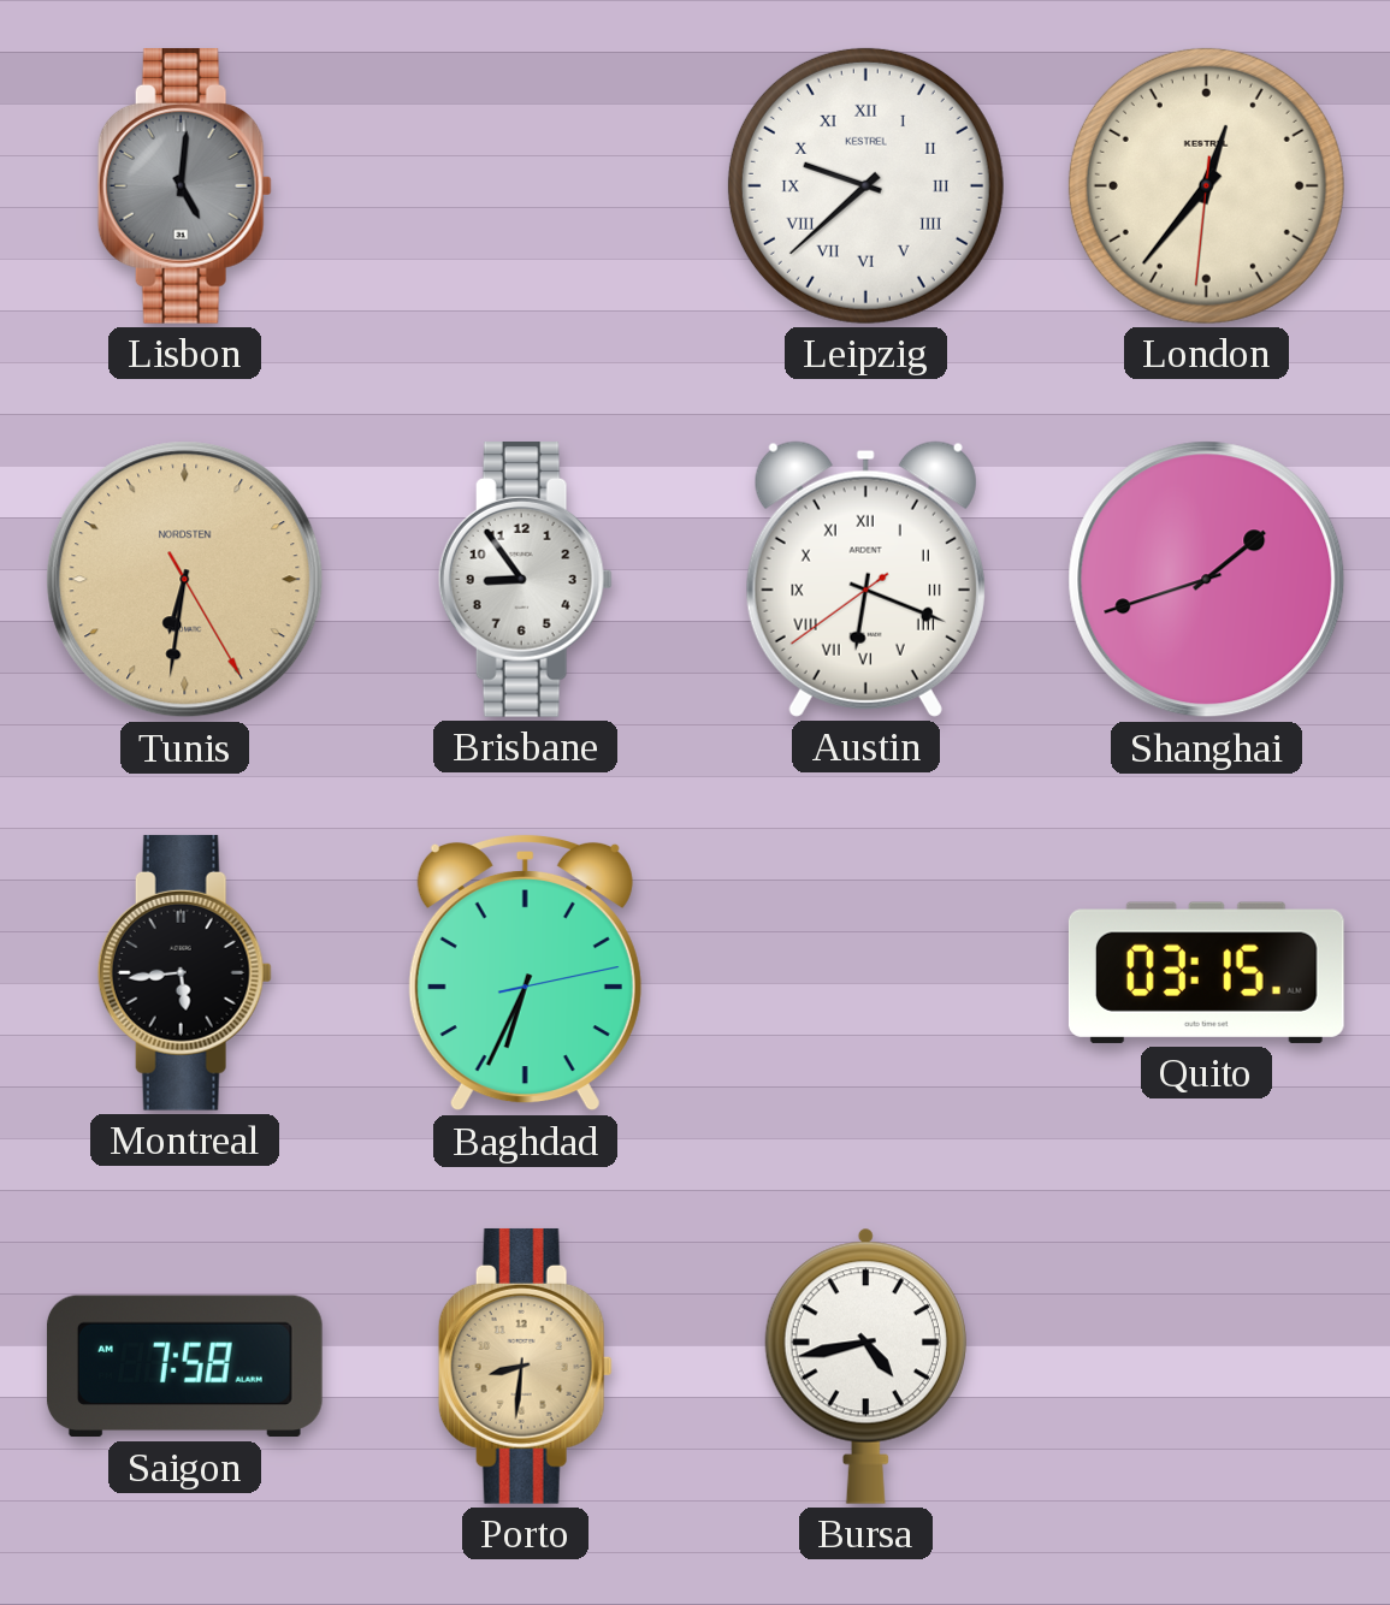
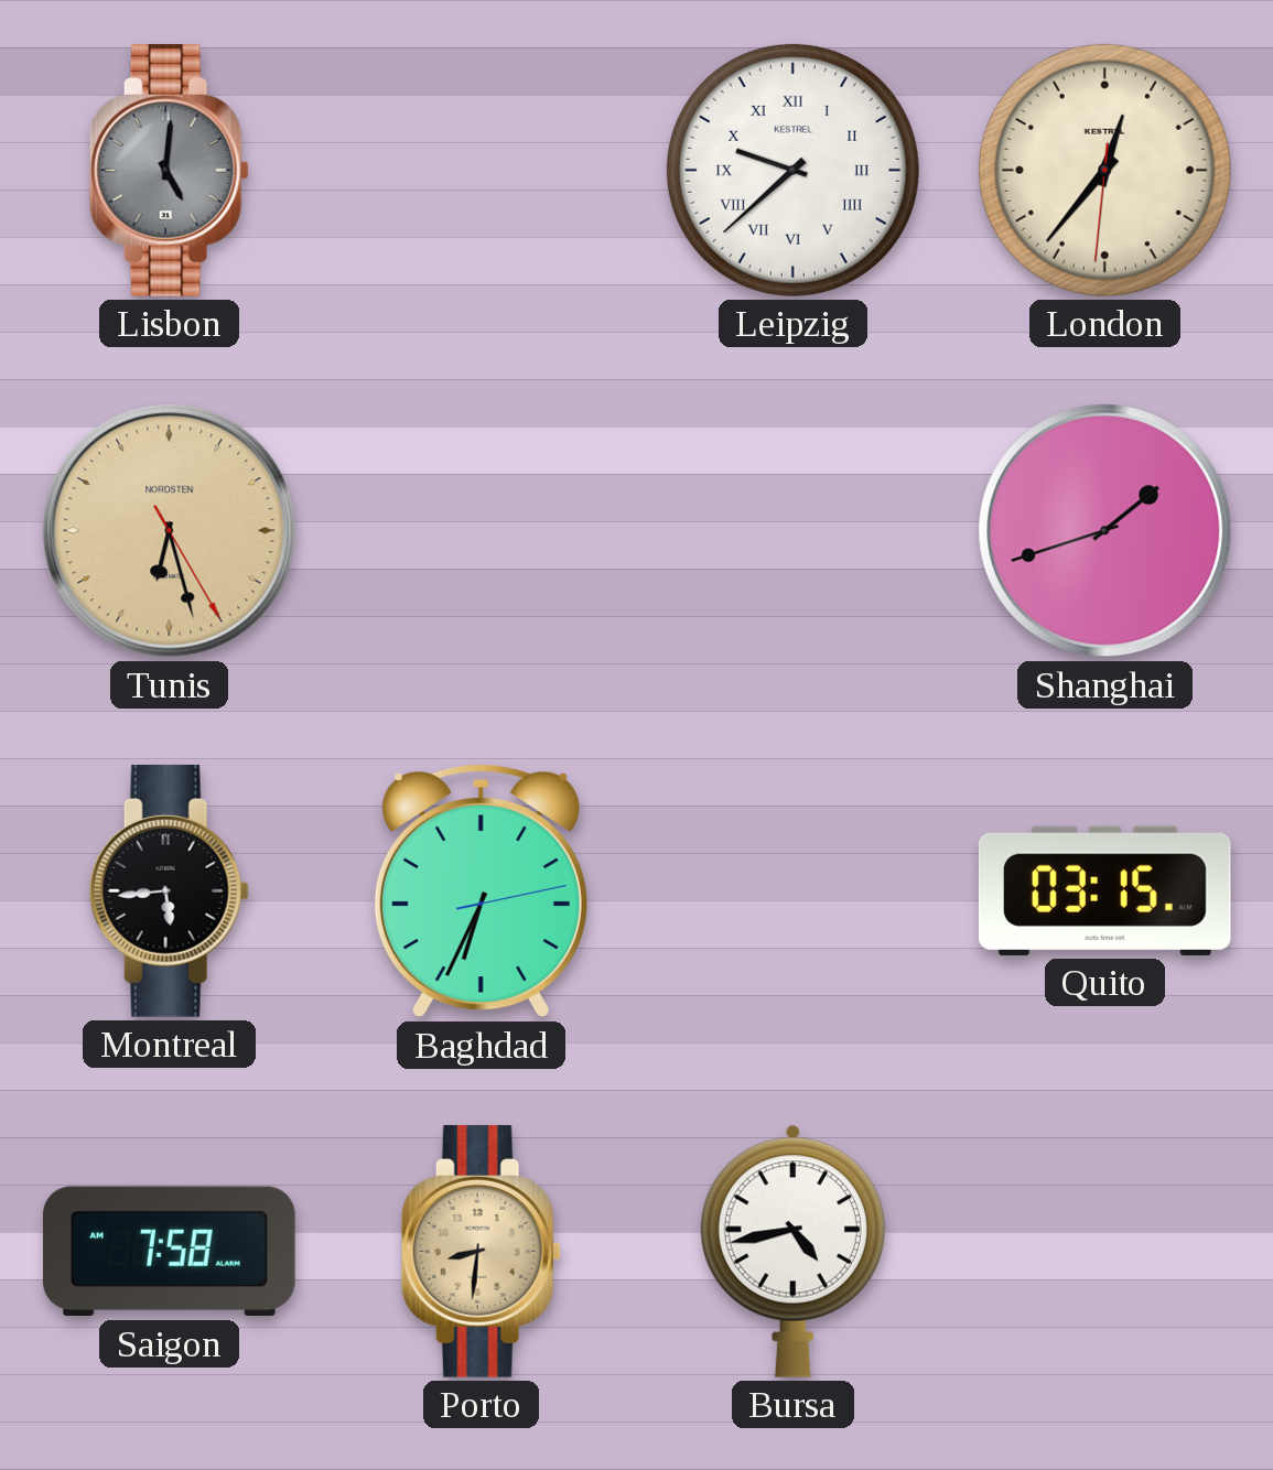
Tunis: 6:31 -> 6:27
Brisbane: 8:54 -> none
Austin: 6:18 -> none
